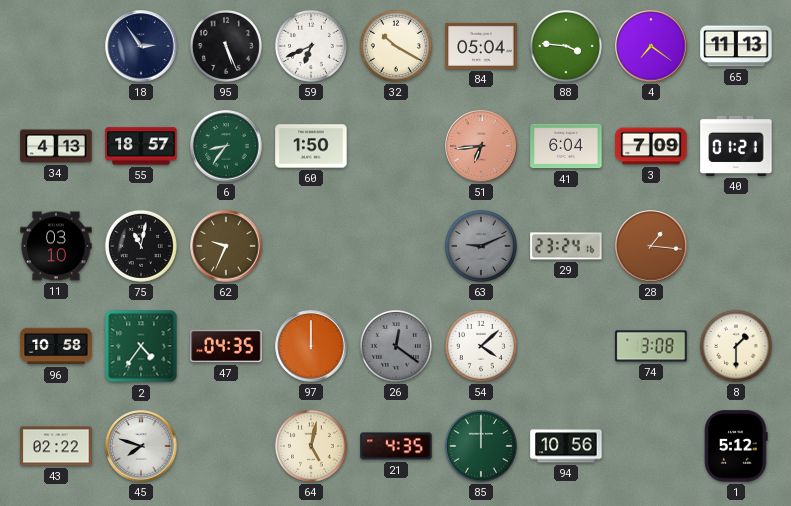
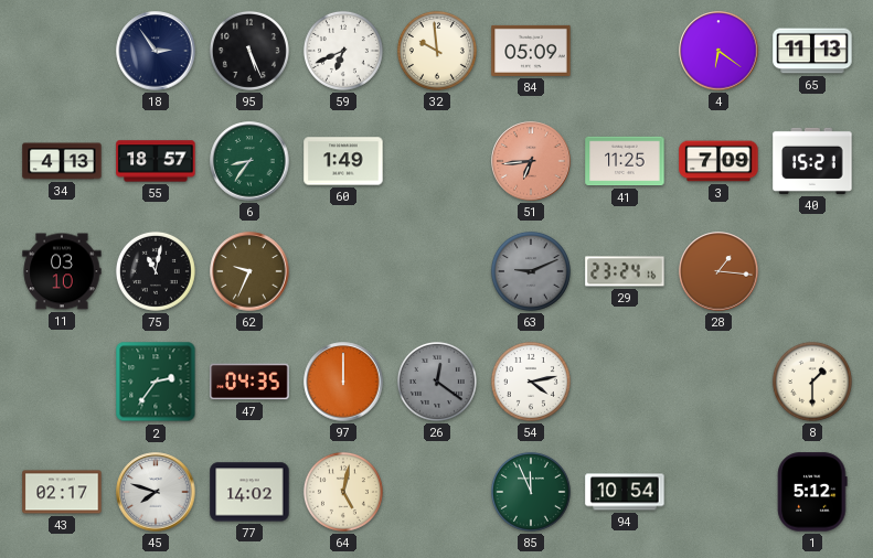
32: 10:20 -> 9:59
84: 05:04 -> 05:09
88: 3:46 -> none
4: 7:21 -> 6:21
60: 1:50 -> 1:49
41: 6:04 -> 11:25
40: 01:21 -> 15:21
96: 10:58 -> none
2: 4:36 -> 2:36
54: 4:08 -> 4:13
74: 3:08 -> none
43: 02:22 -> 02:17
77: none -> 14:02
21: 4:35 -> none
85: 12:00 -> 11:56
94: 10:56 -> 10:54
